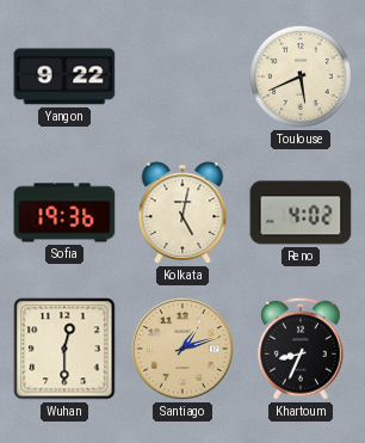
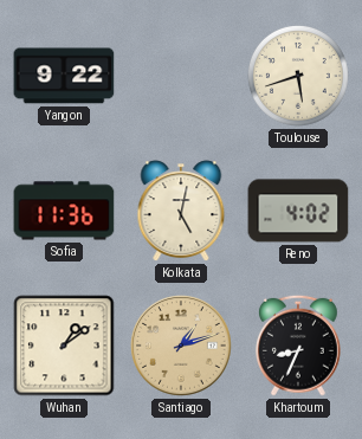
Toulouse: 5:41 -> 5:42
Sofia: 19:36 -> 11:36
Wuhan: 12:30 -> 1:09
